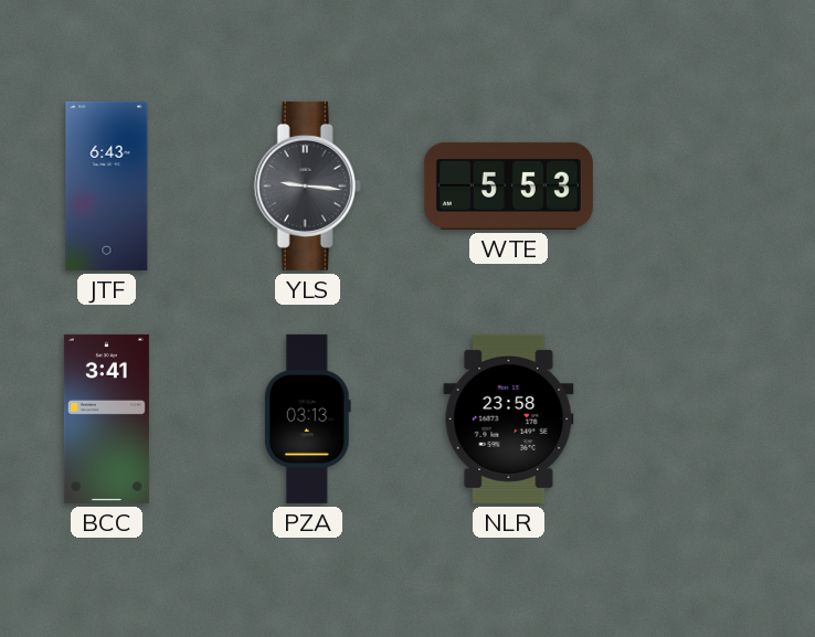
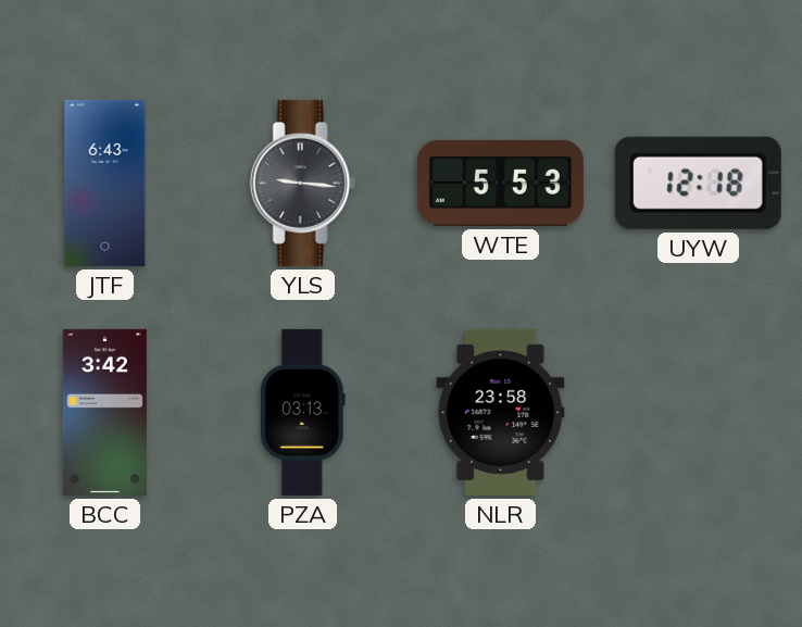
UYW: none -> 12:18
BCC: 3:41 -> 3:42
